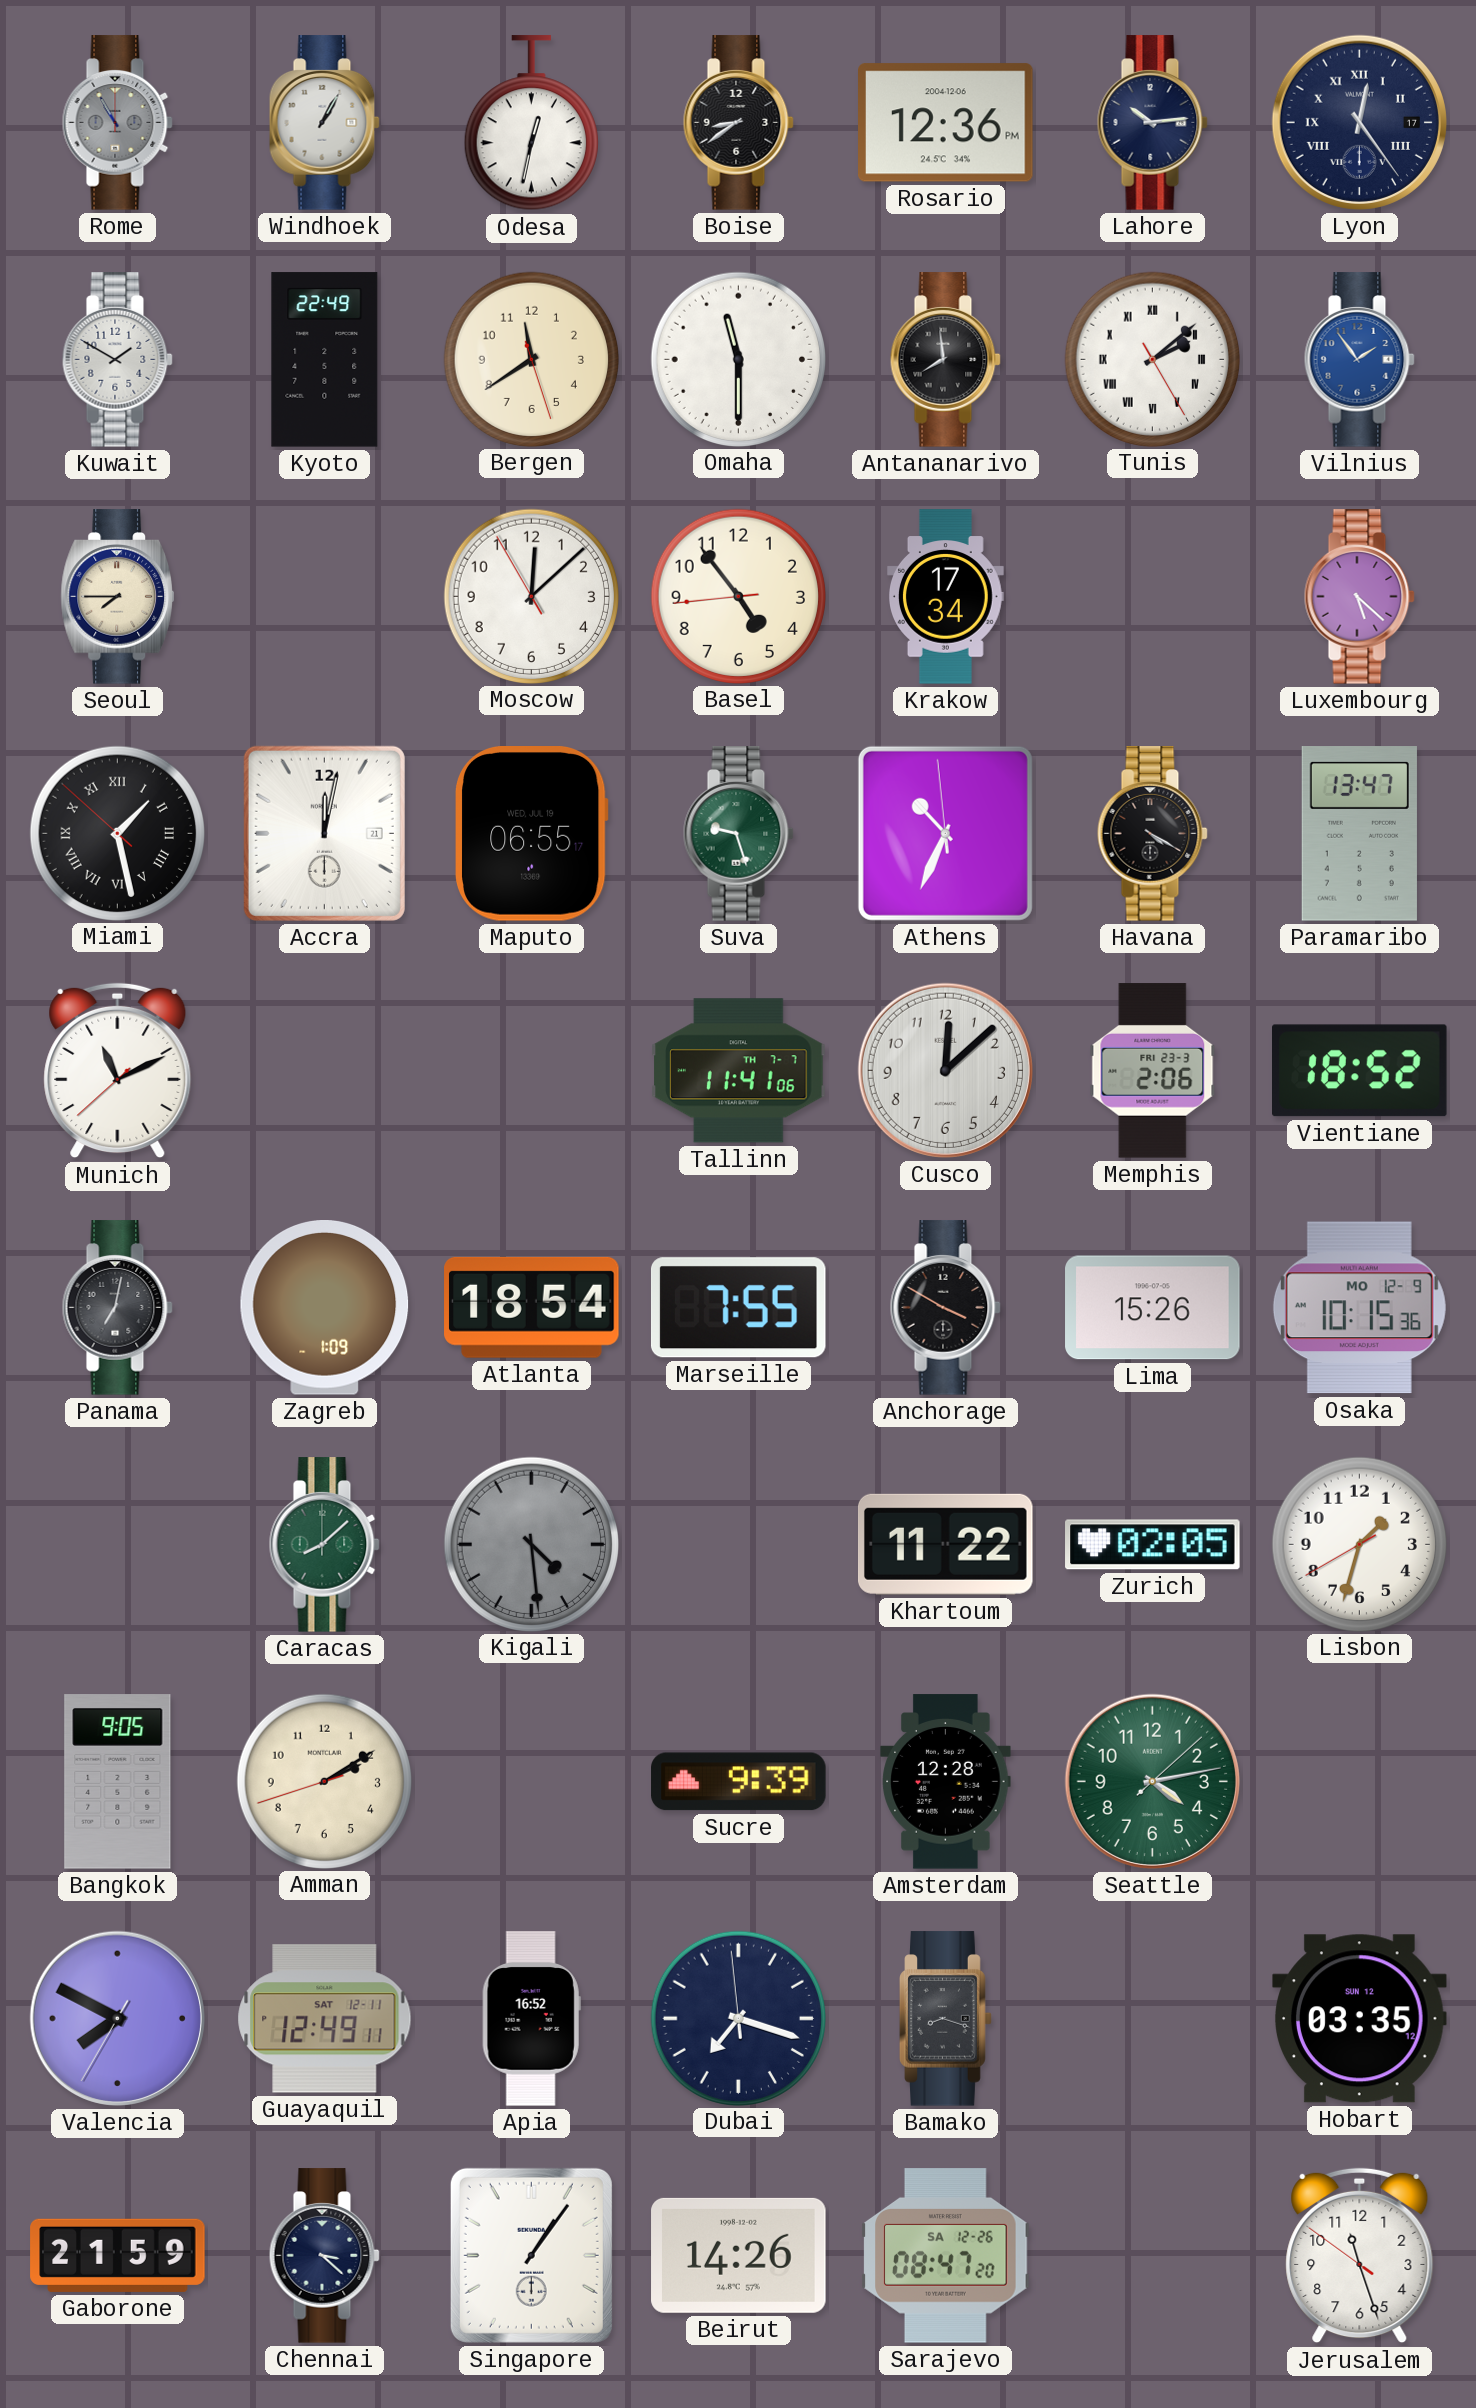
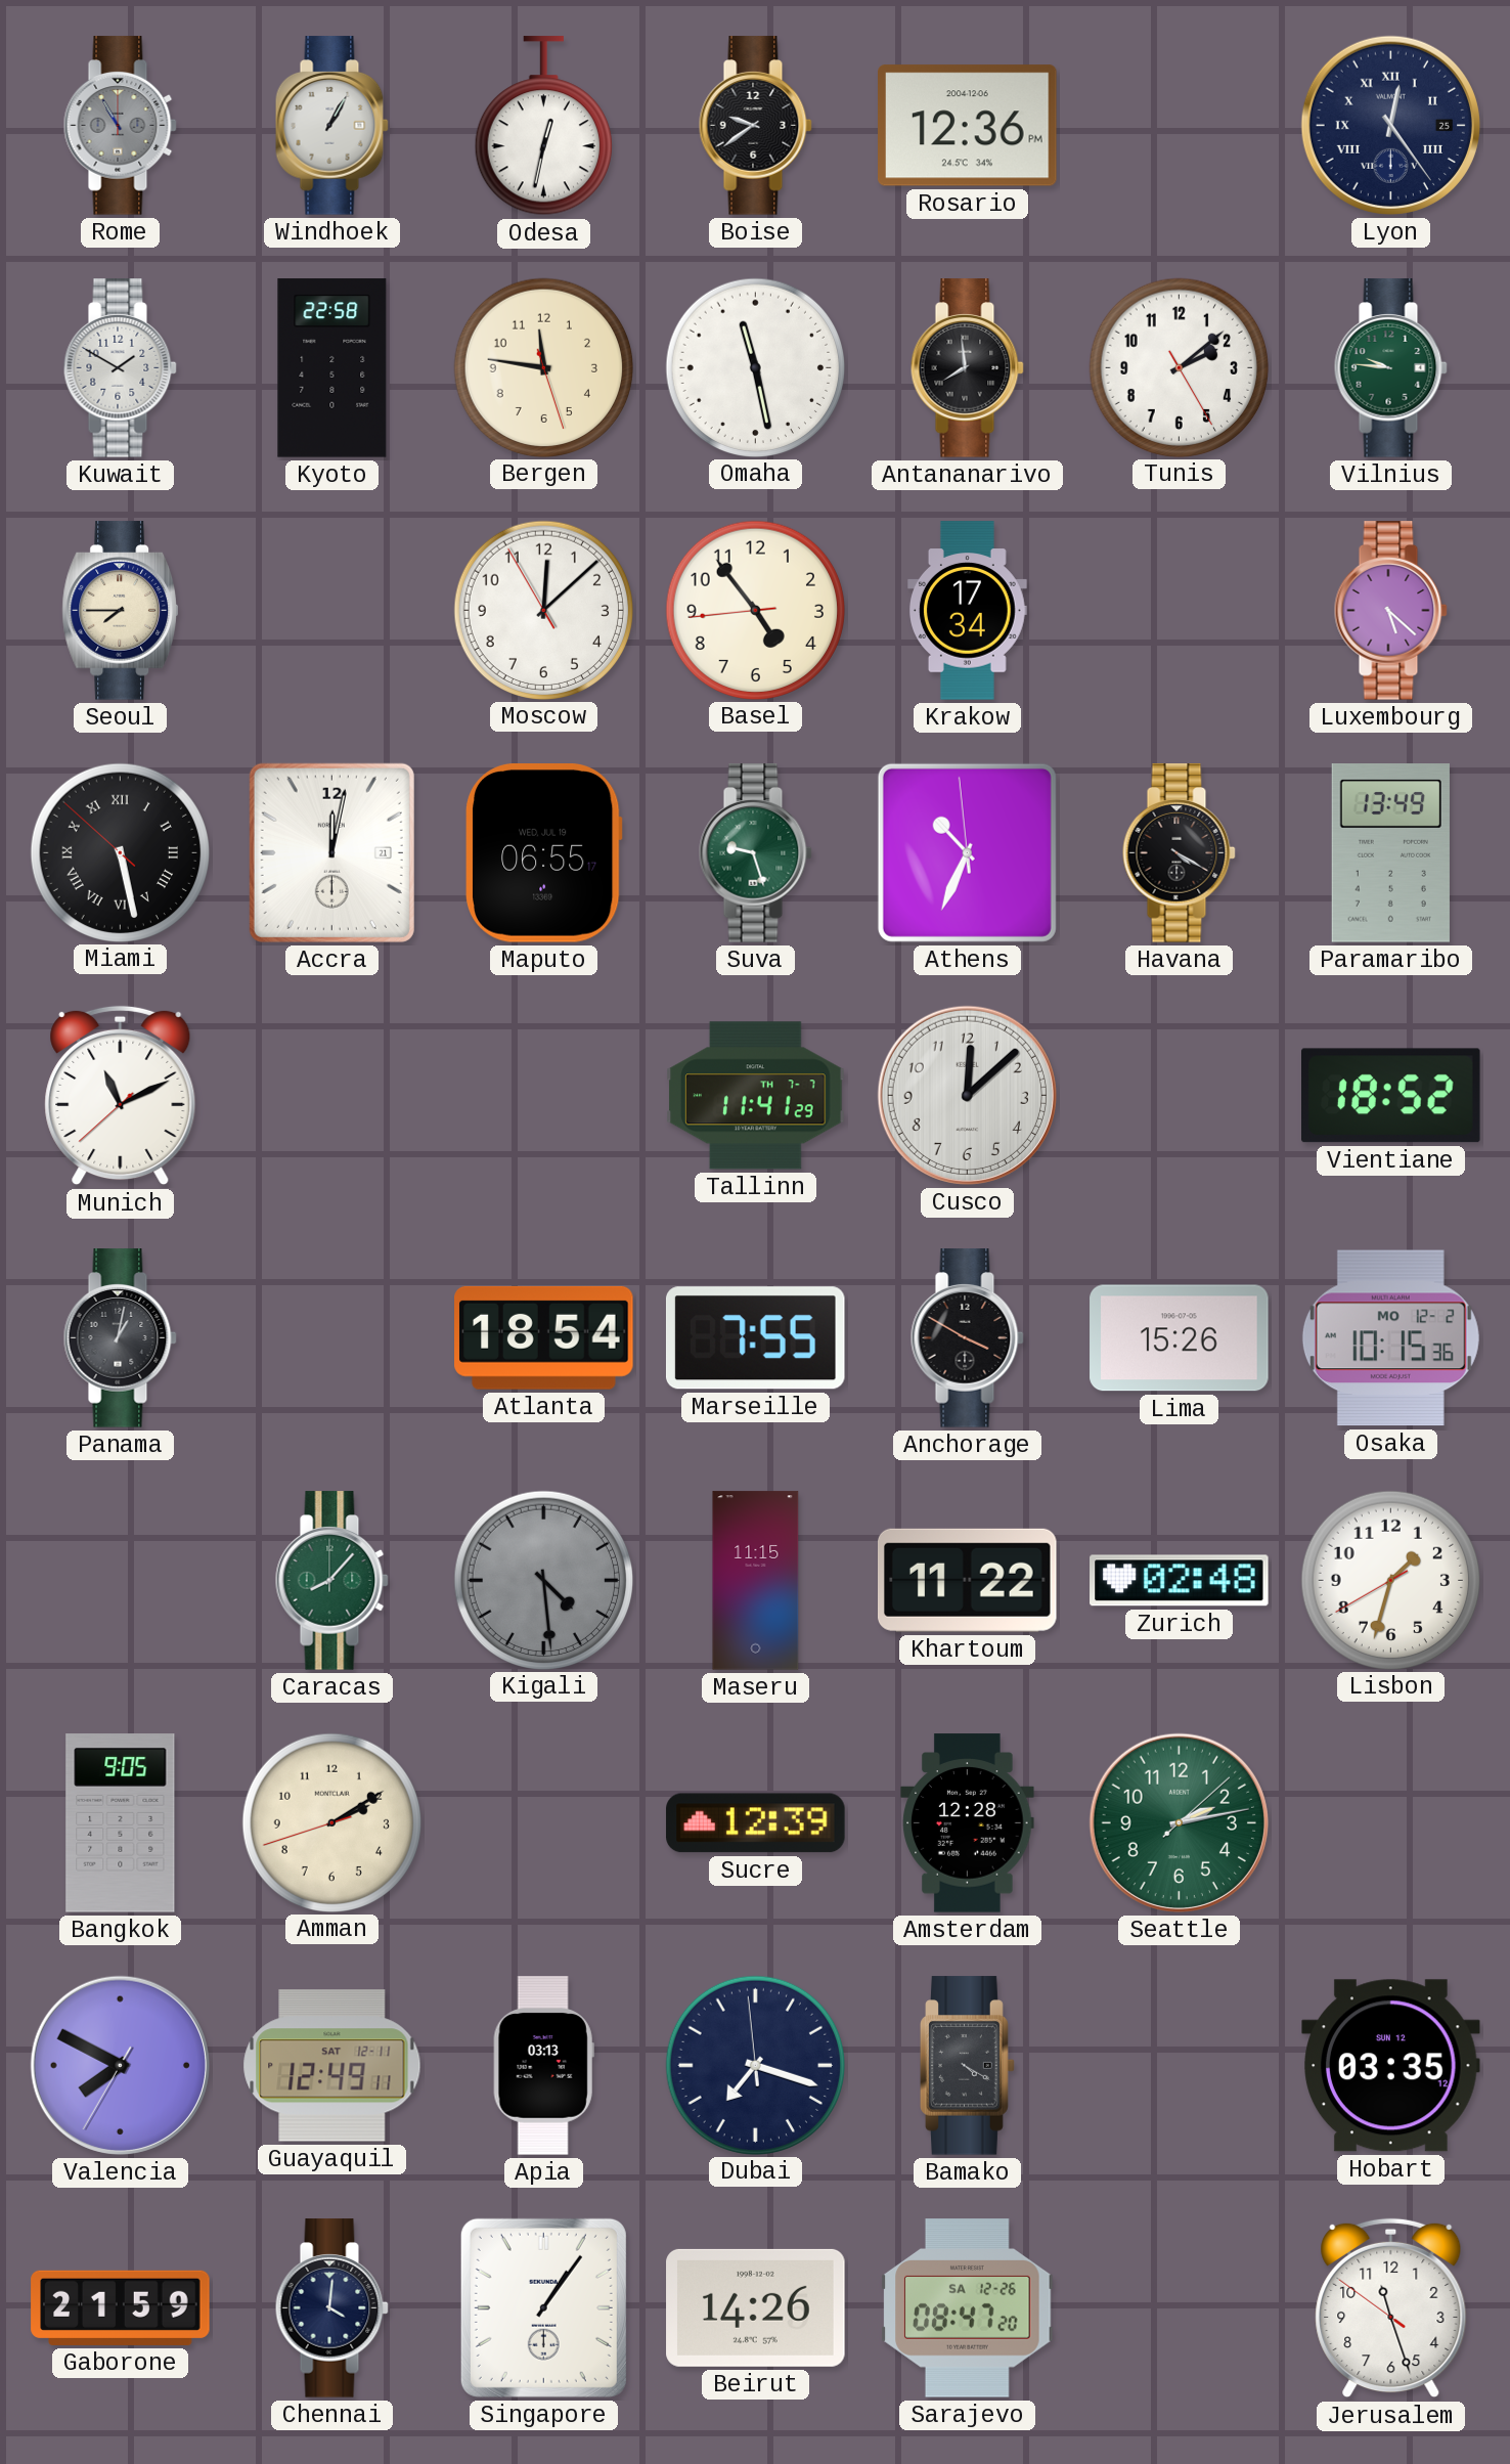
Boise: 8:39 -> 9:39
Lahore: 10:14 -> none
Lyon date: 17 -> 25
Kyoto: 22:49 -> 22:58
Bergen: 11:39 -> 11:46
Omaha: 11:30 -> 11:28
Tunis numerals: Roman -> Arabic
Vilnius: 1:54 -> 9:46
Vilnius dial: blue -> green
Miami: 1:27 -> 5:27
Paramaribo: 13:47 -> 13:49
Tallinn: 11:41:06 -> 11:41:29
Memphis: 2:06 -> none
Panama: 7:02 -> 1:02
Zagreb: 1:09 -> none
Osaka date: MO 12-9 -> MO 12-2
Caracas: 8:08 -> 8:07
Maseru: none -> 11:15
Zurich: 02:05 -> 02:48
Sucre: 9:39 -> 12:39
Seattle: 4:13 -> 2:13
Apia: 16:52 -> 03:13
Bamako: 8:18 -> 4:20
Chennai: 3:22 -> 4:01
